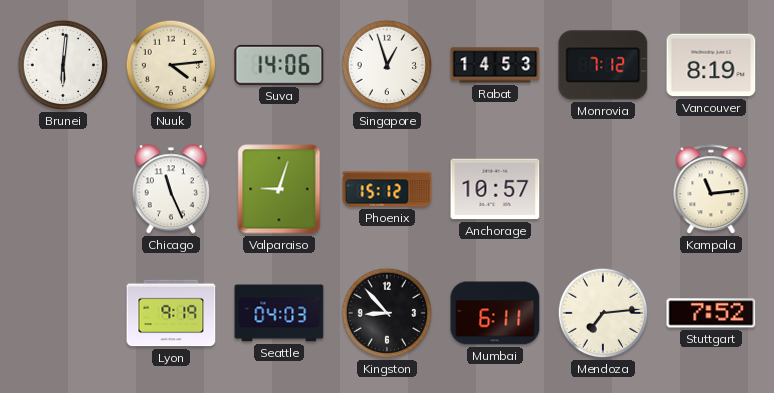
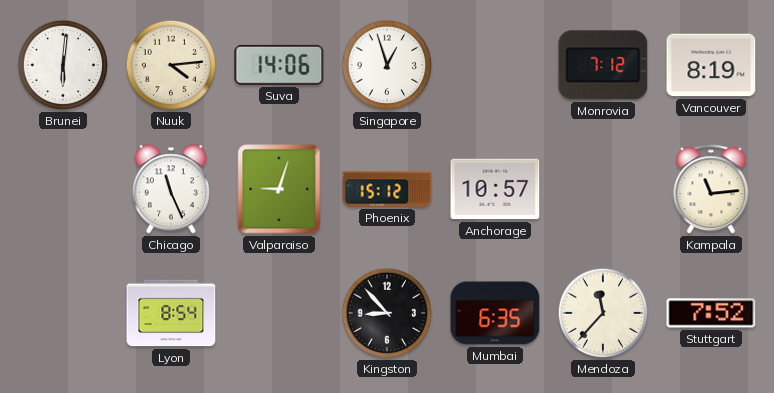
Rabat: 14:53 -> none
Lyon: 9:19 -> 8:54
Seattle: 04:03 -> none
Mumbai: 6:11 -> 6:35
Mendoza: 7:14 -> 11:37
